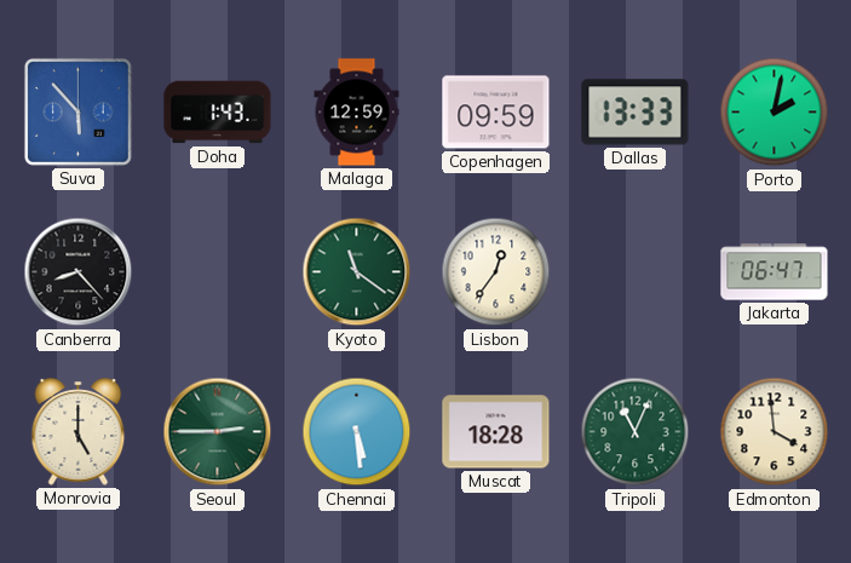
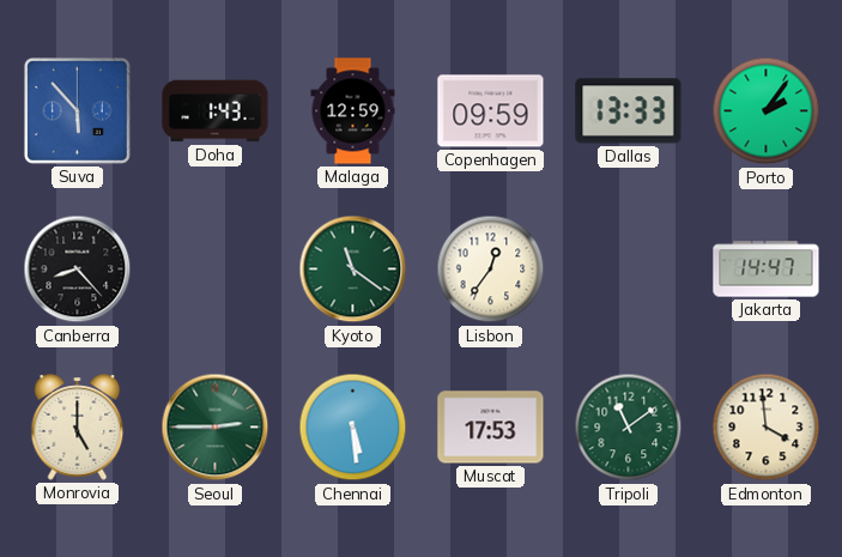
Porto: 2:02 -> 2:06
Jakarta: 06:47 -> 14:47
Muscat: 18:28 -> 17:53
Tripoli: 11:04 -> 11:09
